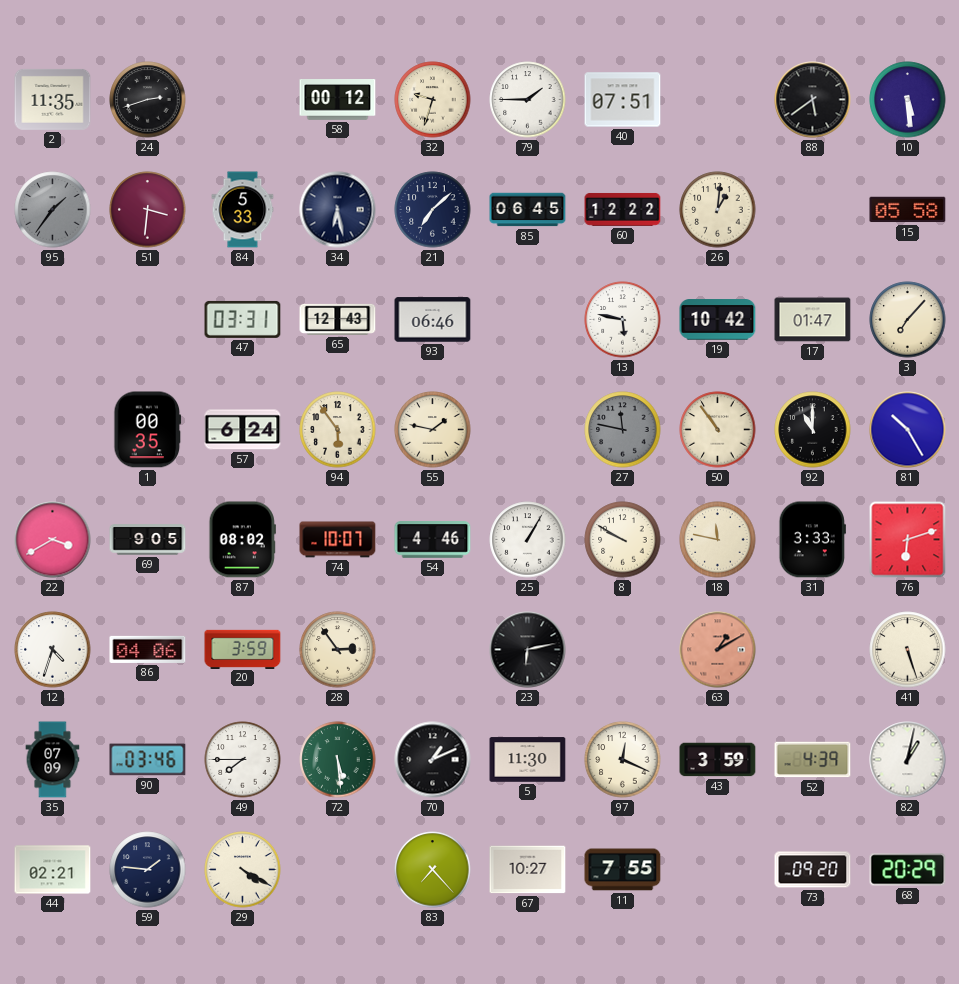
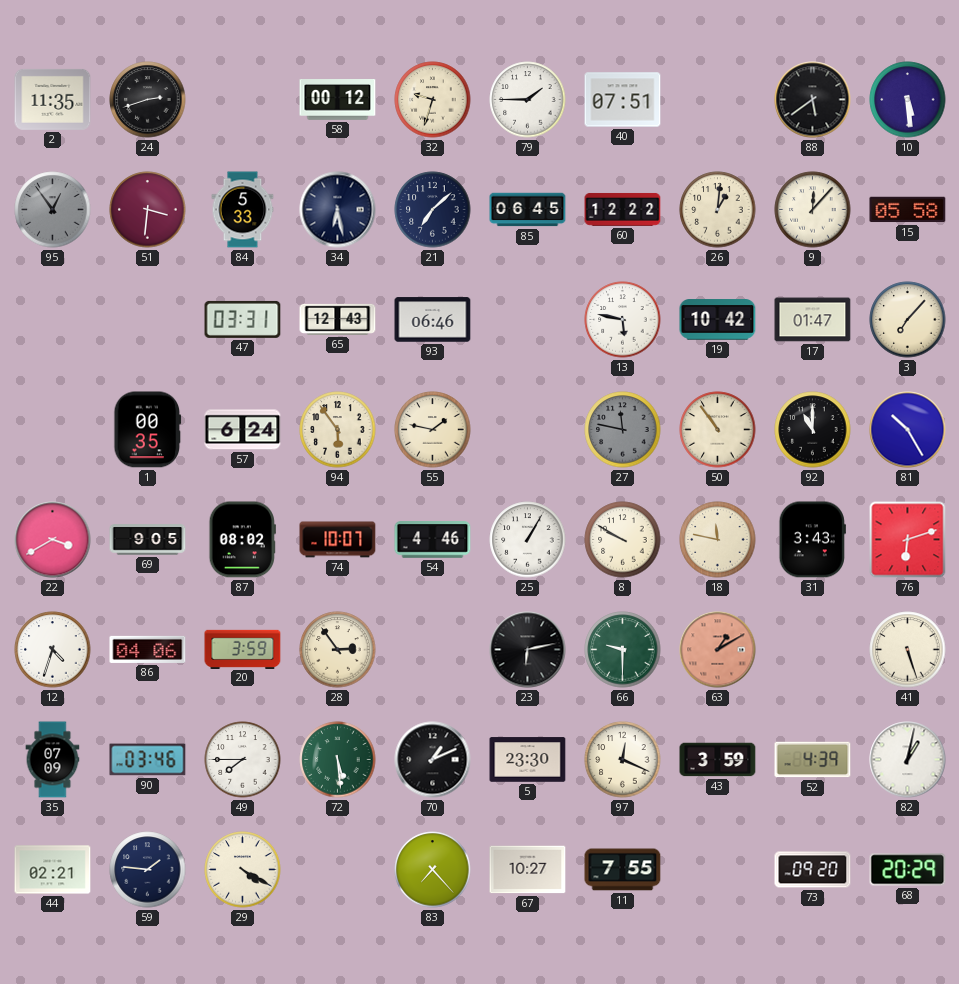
95: 1:36 -> 12:54
9: none -> 12:07
31: 3:33 -> 3:43
66: none -> 9:30
5: 11:30 -> 23:30
